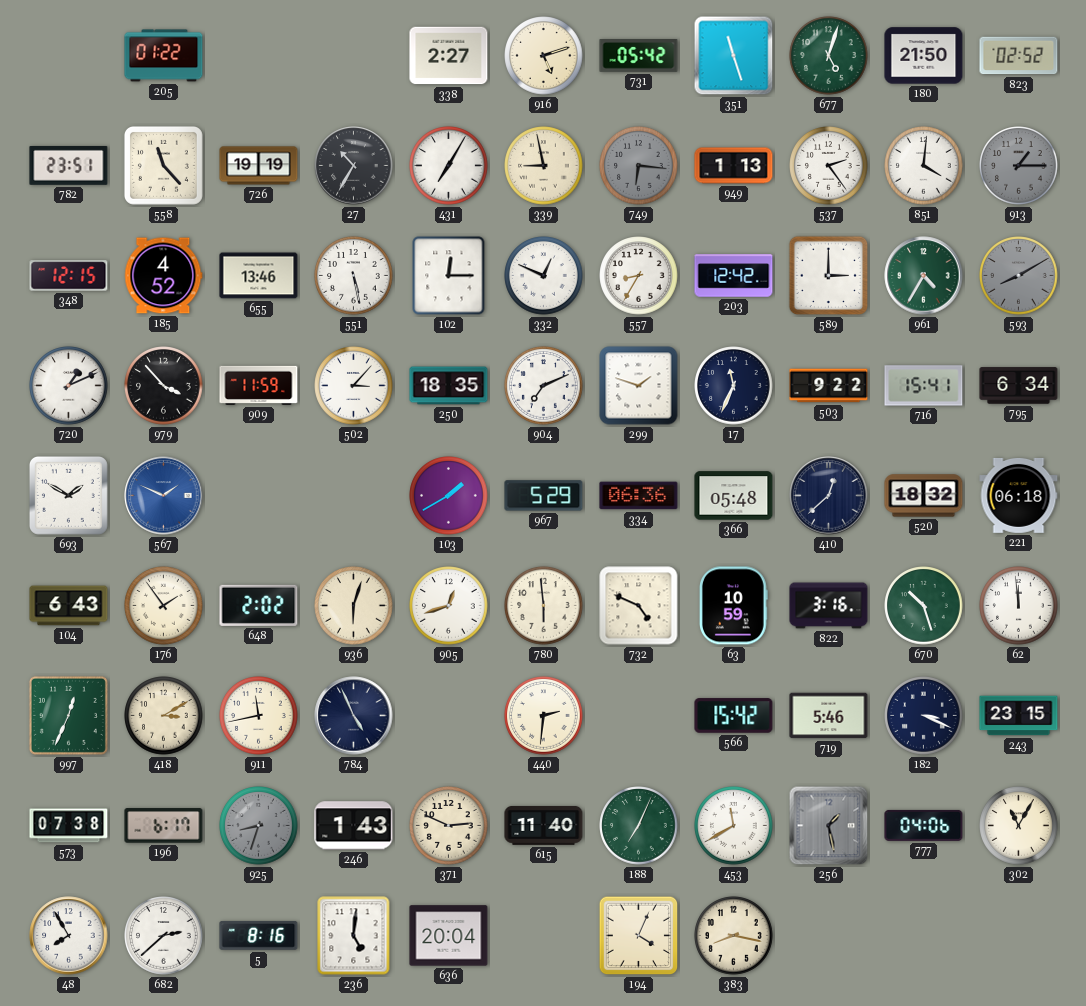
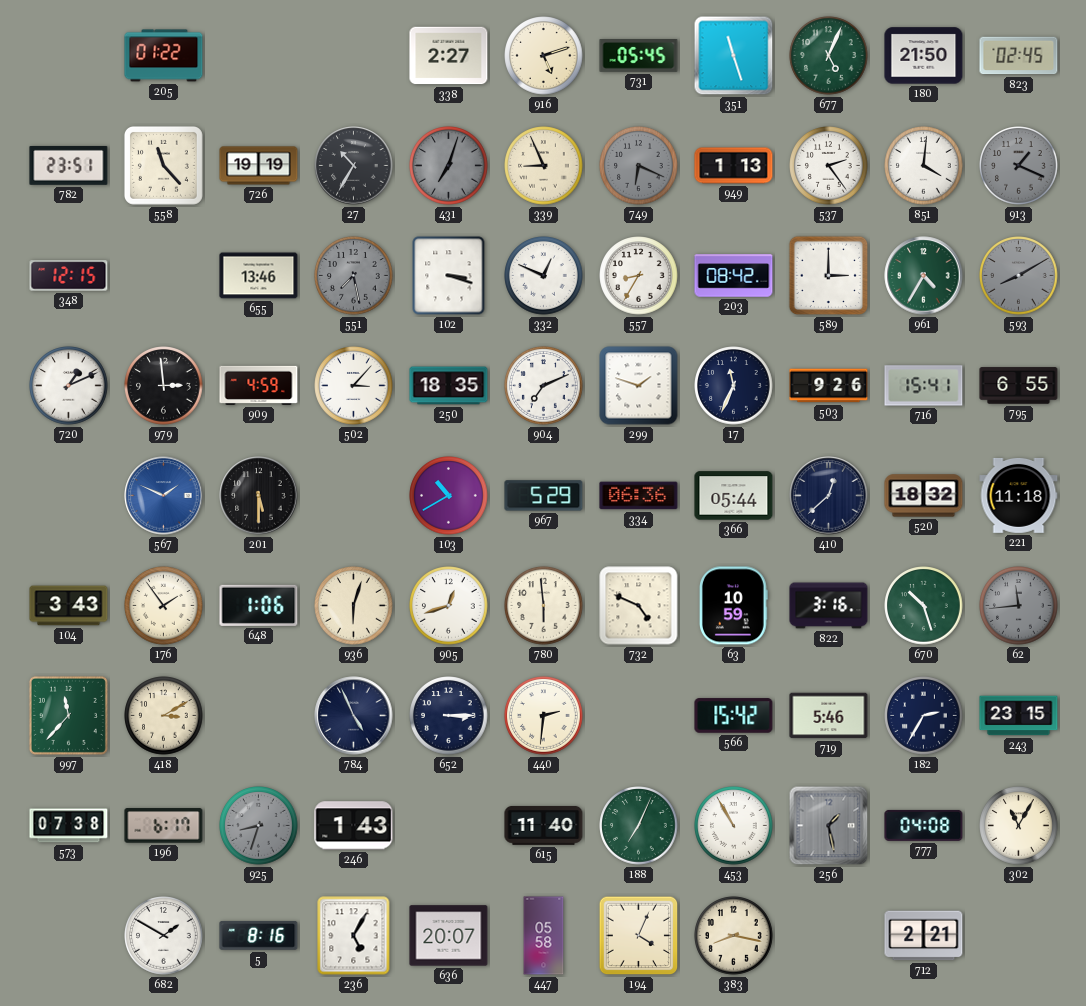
731: 05:42 -> 05:45
677: 5:03 -> 5:04
823: 02:52 -> 02:45
431: 7:05 -> 7:03
431 dial: white -> grey
339: 8:58 -> 8:56
749: 6:16 -> 6:19
913: 1:15 -> 1:19
185: 4:52 -> none
551: 5:28 -> 7:28
551 dial: white -> grey
102: 12:15 -> 3:18
203: 12:42 -> 08:42
979: 3:53 -> 2:59
909: 11:59 -> 4:59
503: 9:22 -> 9:26
795: 6:34 -> 6:55
693: 1:50 -> none
201: none -> 5:30
103: 1:40 -> 10:40
366: 05:48 -> 05:44
221: 06:18 -> 11:18
104: 6:43 -> 3:43
648: 2:02 -> 1:06
62: 11:59 -> 11:44
62 dial: white -> grey
997: 12:34 -> 11:37
911: 11:43 -> none
652: none -> 3:15
182: 3:19 -> 2:35
371: 2:49 -> none
453: 11:40 -> 10:55
777: 04:06 -> 04:08
48: 7:55 -> none
682: 2:38 -> 1:50
236: 5:01 -> 5:05
636: 20:04 -> 20:07
447: none -> 05:58
712: none -> 2:21
